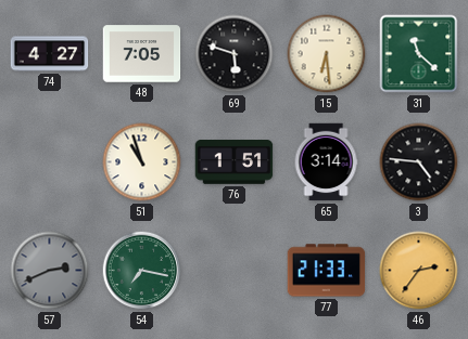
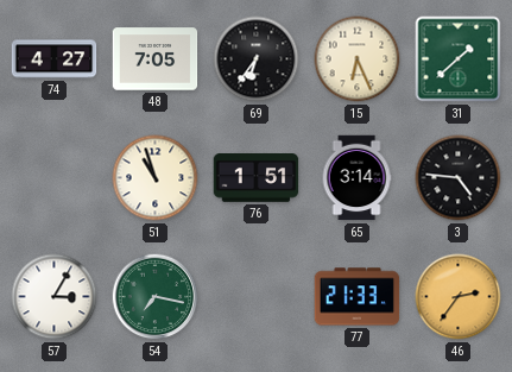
69: 5:48 -> 6:36
15: 6:29 -> 6:26
31: 11:22 -> 1:38
57: 2:41 -> 3:05
57 dial: grey -> white
